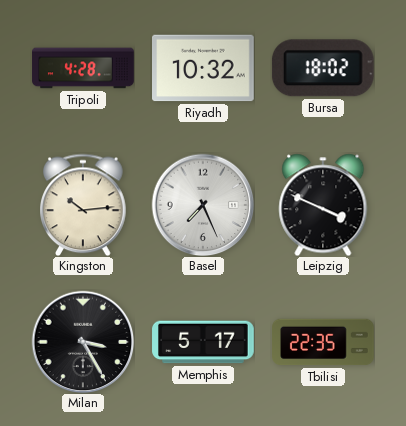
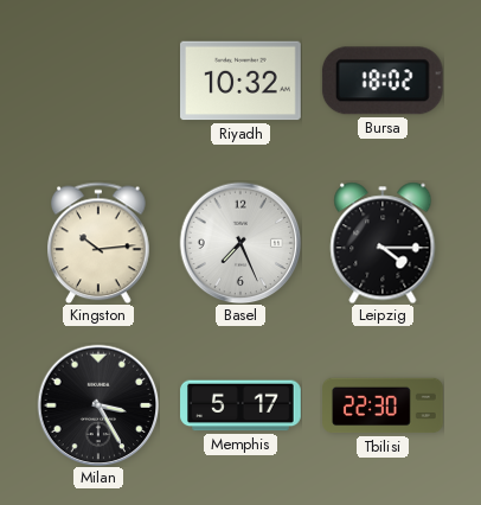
Tripoli: 4:28 -> none
Leipzig: 3:49 -> 4:15
Tbilisi: 22:35 -> 22:30
